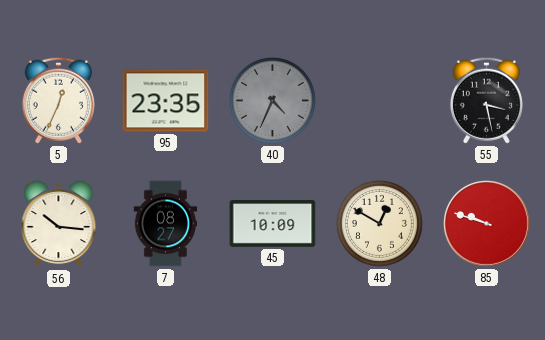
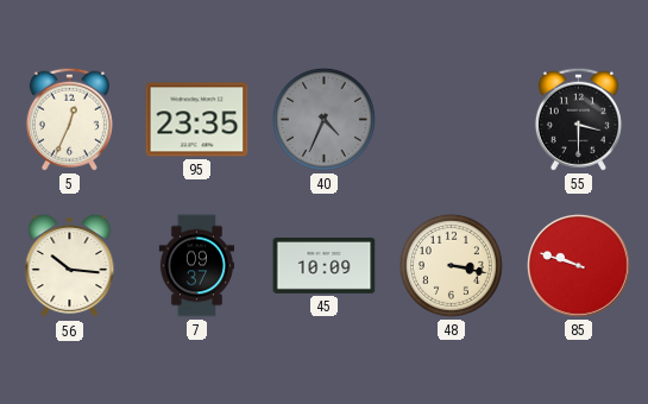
55: 3:28 -> 3:30
7: 08:27 -> 09:37
48: 12:50 -> 3:17
